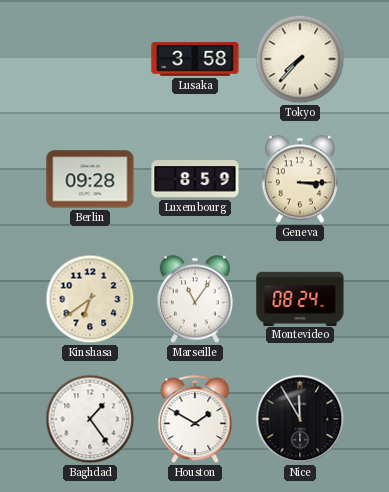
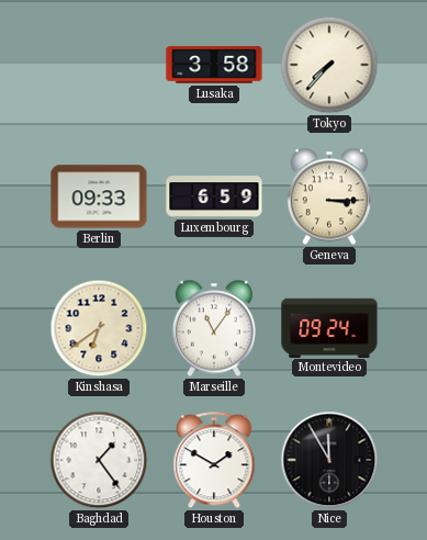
Berlin: 09:28 -> 09:33
Luxembourg: 8:59 -> 6:59
Montevideo: 08:24 -> 09:24
